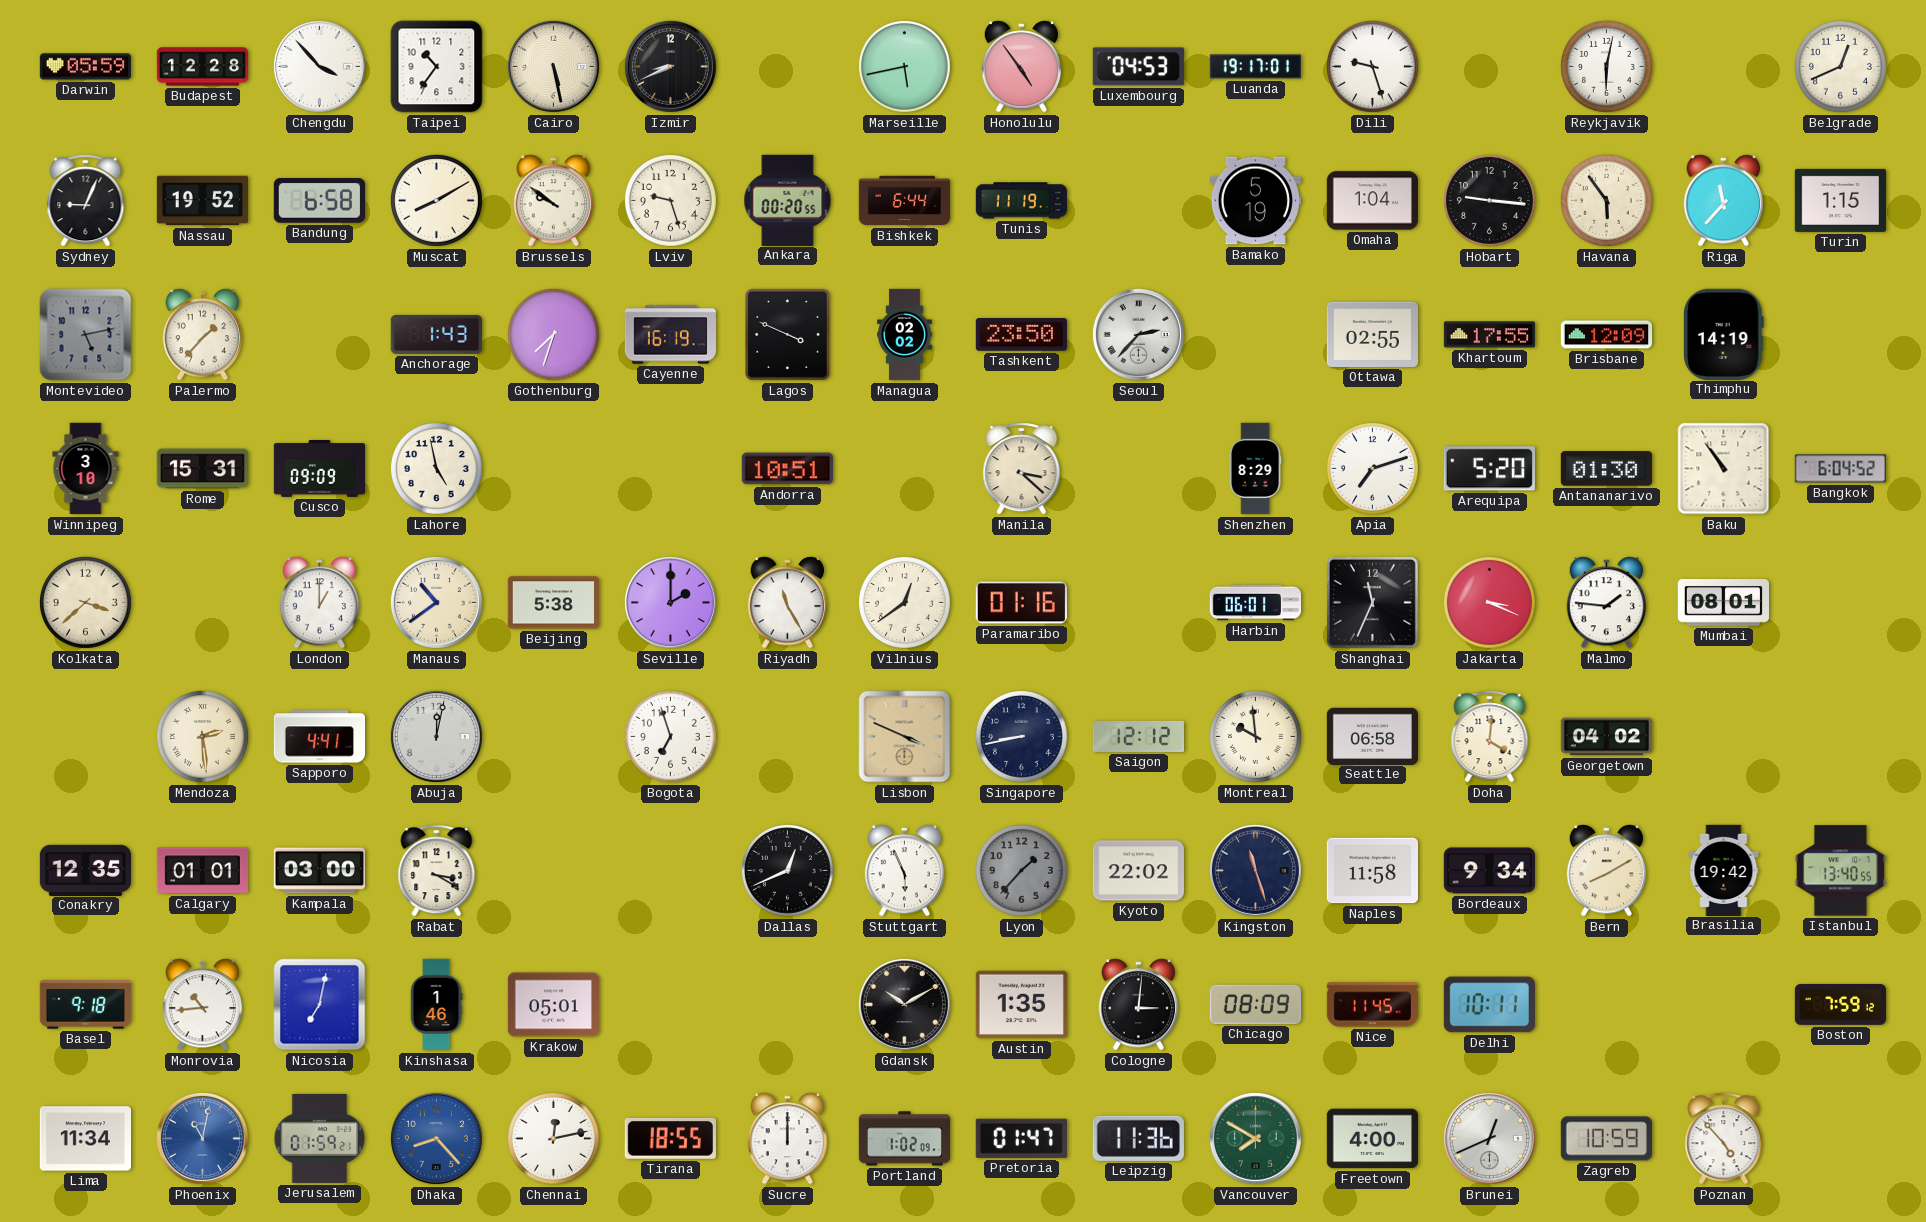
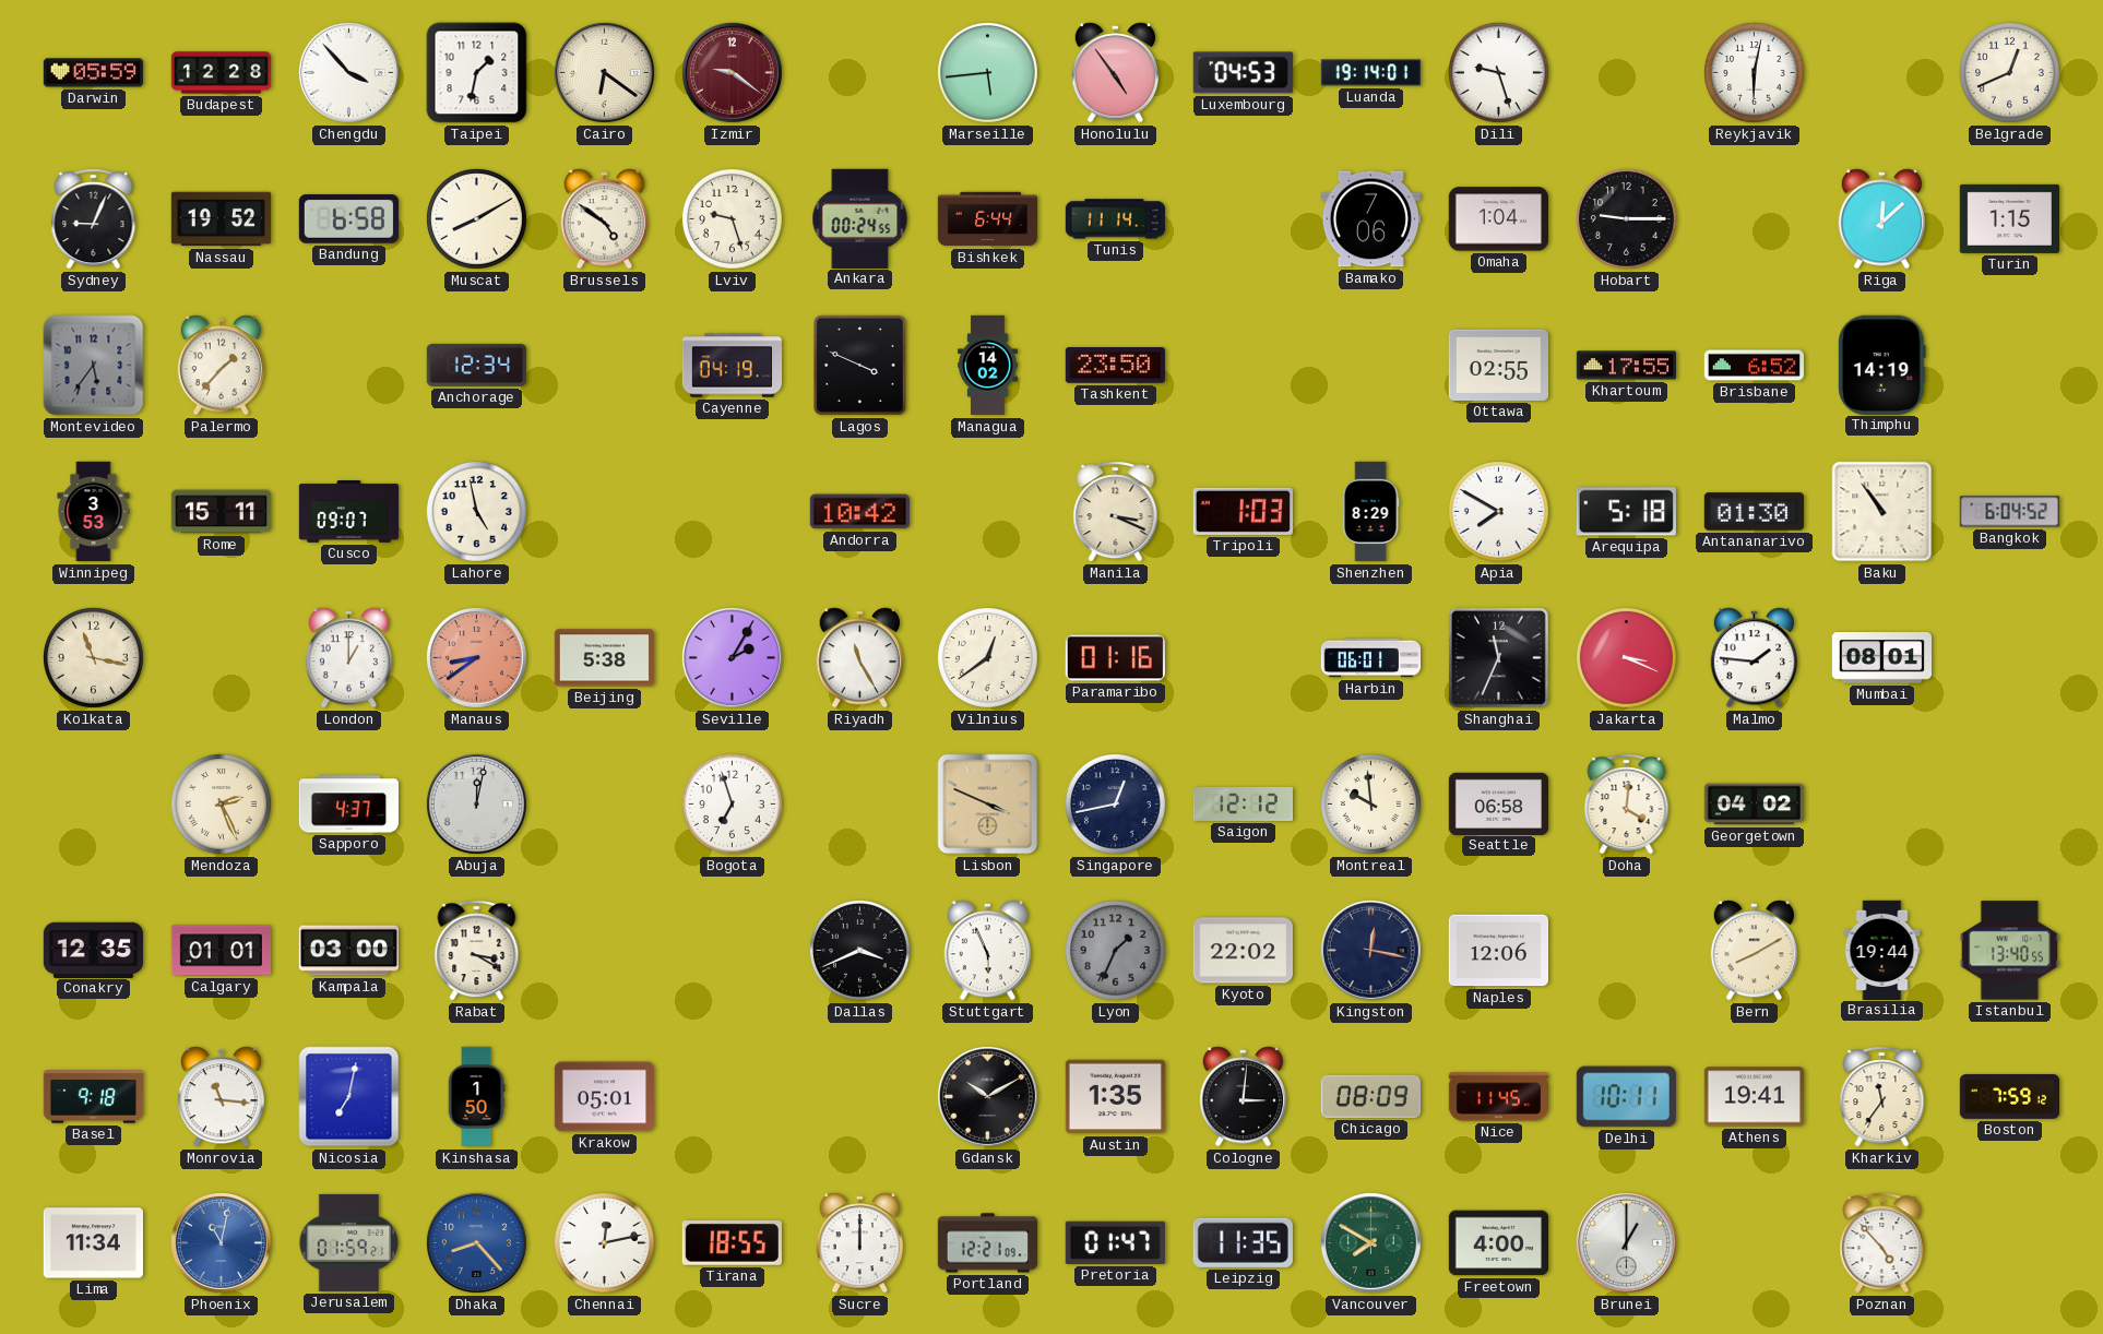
Taipei: 10:36 -> 1:32
Cairo: 5:28 -> 6:21
Izmir: 8:41 -> 9:21
Izmir dial: black -> burgundy
Marseille: 5:43 -> 5:44
Luanda: 19:17 -> 19:14
Brussels: 9:51 -> 4:51
Ankara: 00:20 -> 00:24
Tunis: 11:19 -> 11:14
Bamako: 5:19 -> 7:06
Hobart: 9:16 -> 9:15
Havana: 5:54 -> none
Riga: 11:37 -> 12:08
Montevideo: 5:13 -> 5:36
Anchorage: 1:43 -> 12:34
Gothenburg: 7:33 -> none
Cayenne: 16:19 -> 04:19
Managua: 02:02 -> 14:02
Seoul: 2:37 -> none
Brisbane: 12:09 -> 6:52
Winnipeg: 3:10 -> 3:53
Rome: 15:31 -> 15:11
Cusco: 09:09 -> 09:07
Andorra: 10:51 -> 10:42
Manila: 3:22 -> 3:19
Tripoli: none -> 1:03
Apia: 7:12 -> 7:50
Arequipa: 5:20 -> 5:18
Kolkata: 3:38 -> 11:17
Manaus: 10:39 -> 8:39
Manaus dial: cream -> salmon
Seville: 2:00 -> 2:05
Mendoza: 2:29 -> 2:26
Sapporo: 4:41 -> 4:37
Singapore: 8:43 -> 12:43
Dallas: 12:41 -> 3:41
Lyon: 1:37 -> 1:34
Kingston: 11:27 -> 12:17
Naples: 11:58 -> 12:06
Bordeaux: 9:34 -> none
Brasilia: 19:42 -> 19:44
Monrovia: 10:44 -> 11:16
Kinshasa: 1:46 -> 1:50
Athens: none -> 19:41
Kharkiv: none -> 11:36
Portland: 1:02 -> 12:21
Leipzig: 11:36 -> 11:35
Brunei: 12:41 -> 1:00
Zagreb: 10:59 -> none
